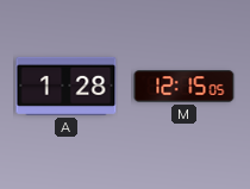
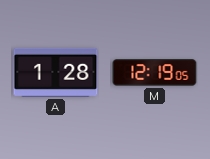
M: 12:15 -> 12:19
